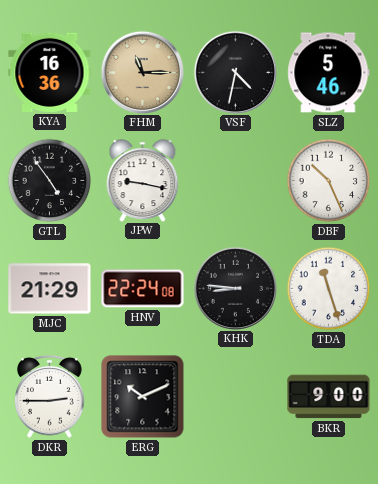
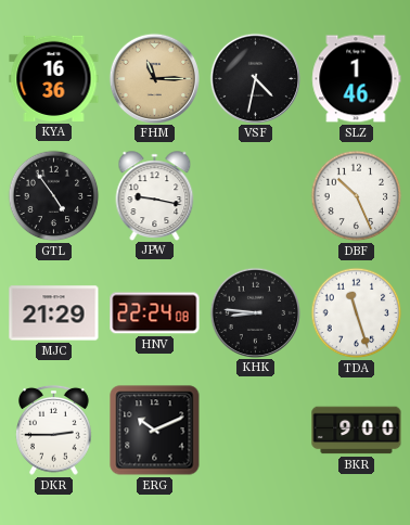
SLZ: 5:46 -> 1:46
